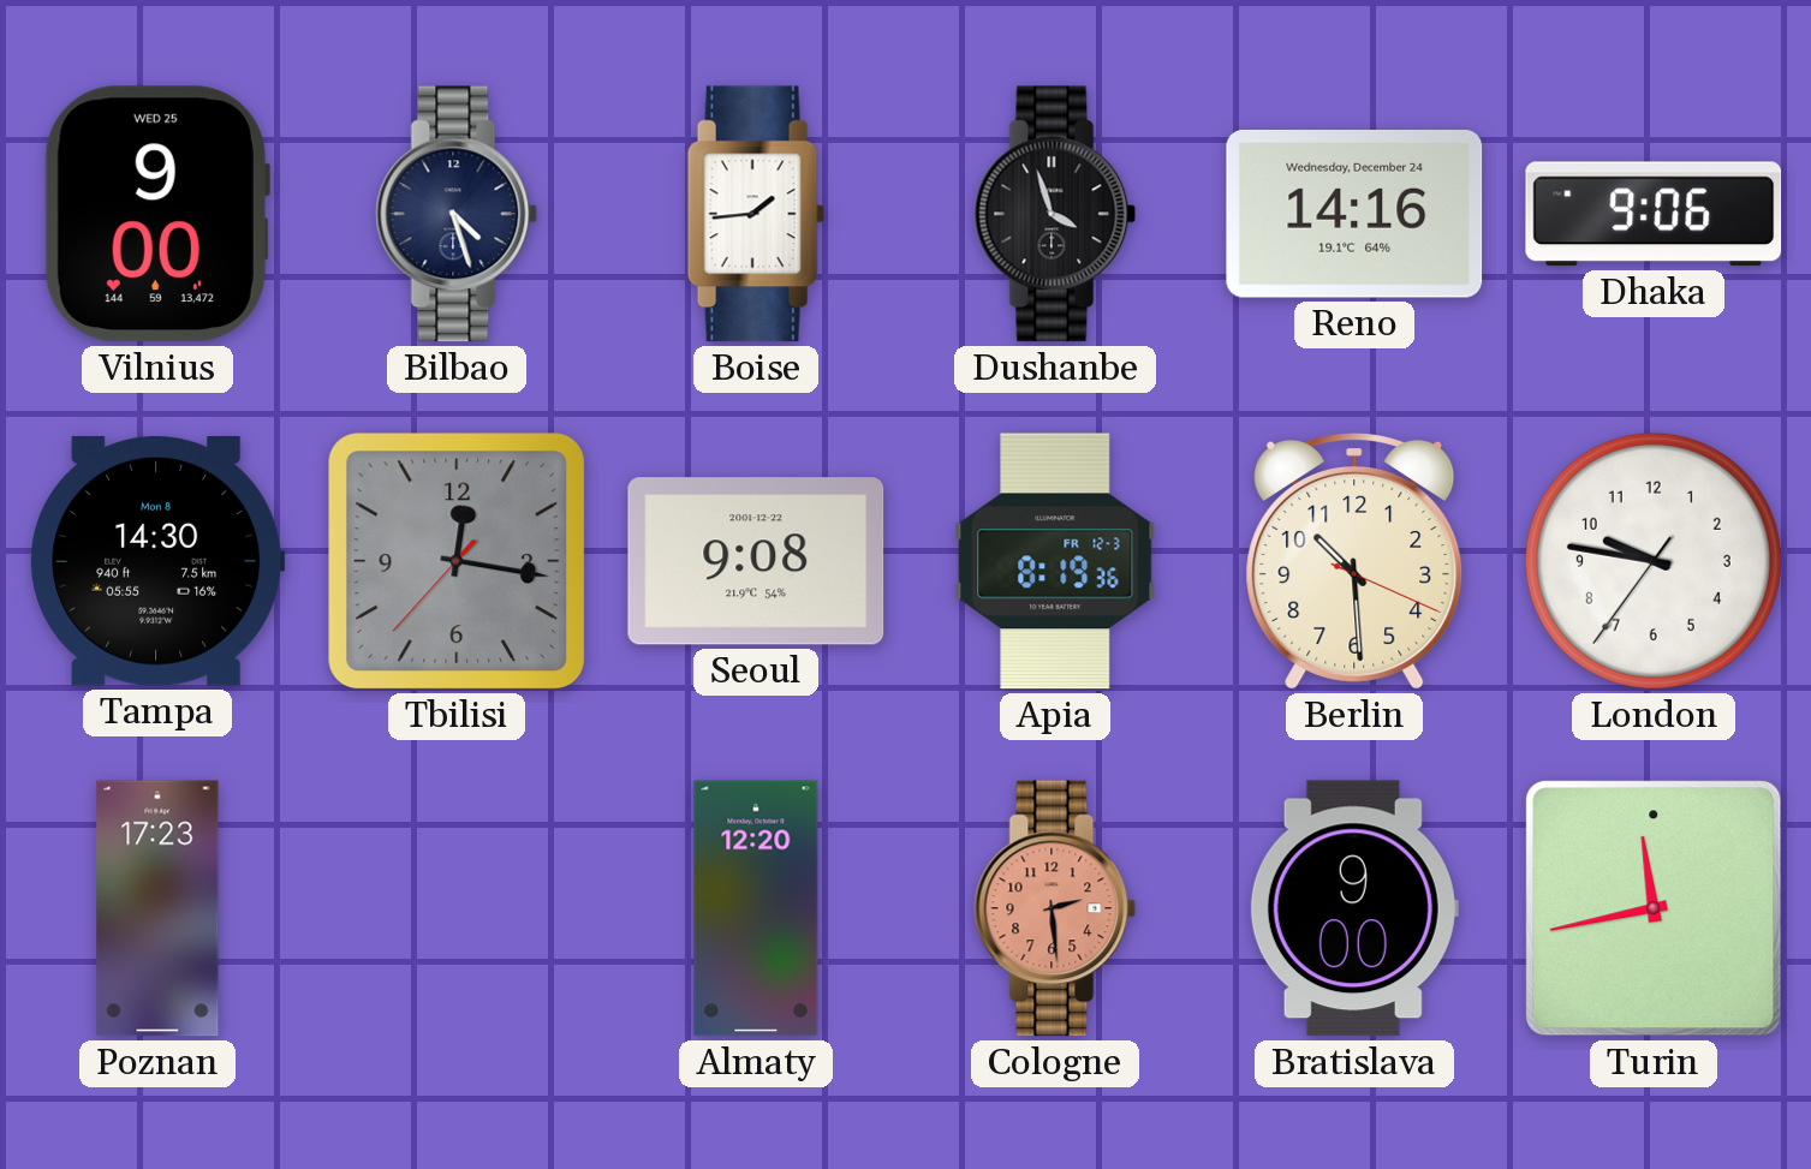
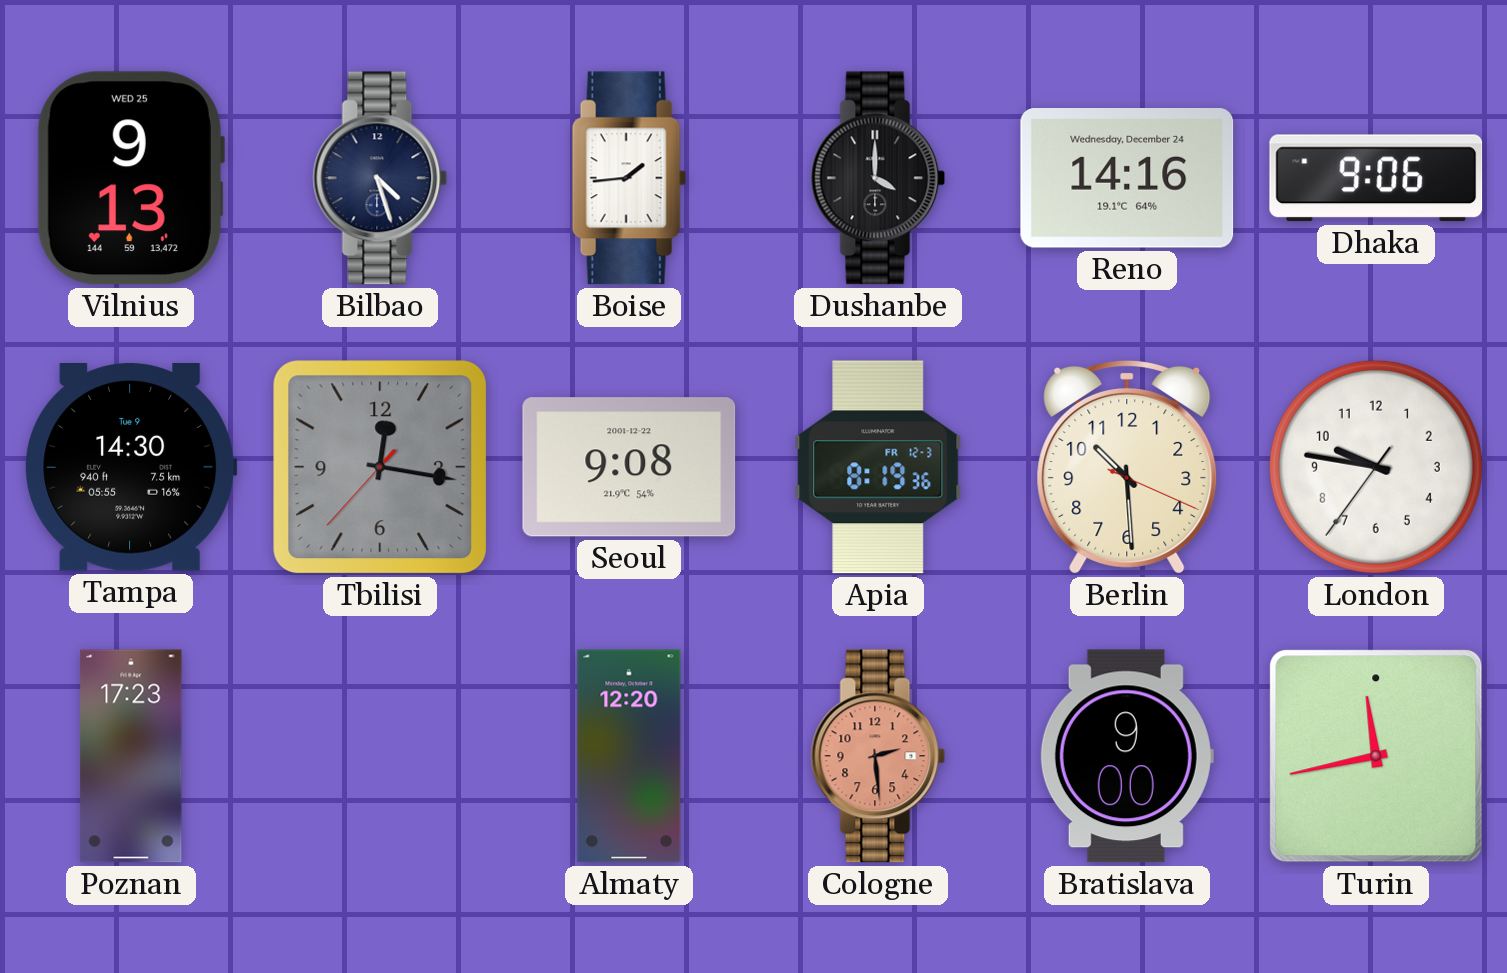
Vilnius: 9:00 -> 9:13
Dushanbe: 3:57 -> 4:00
Tampa date: Mon 8 -> Tue 9
